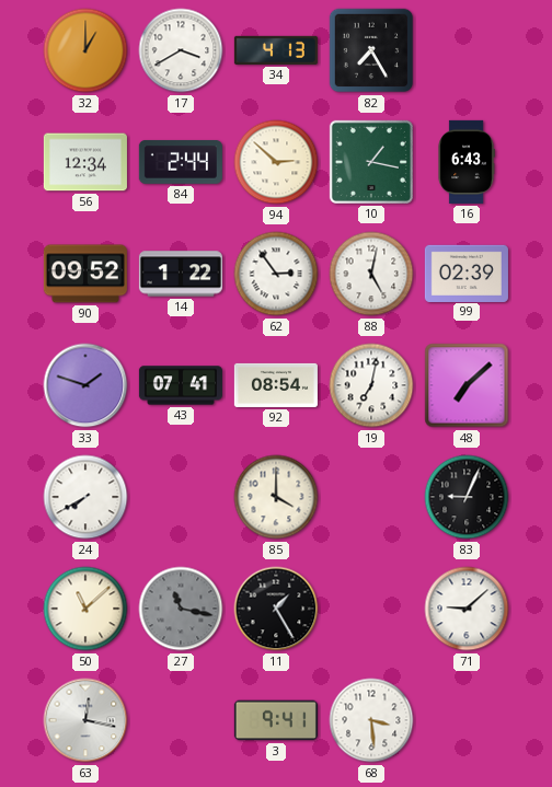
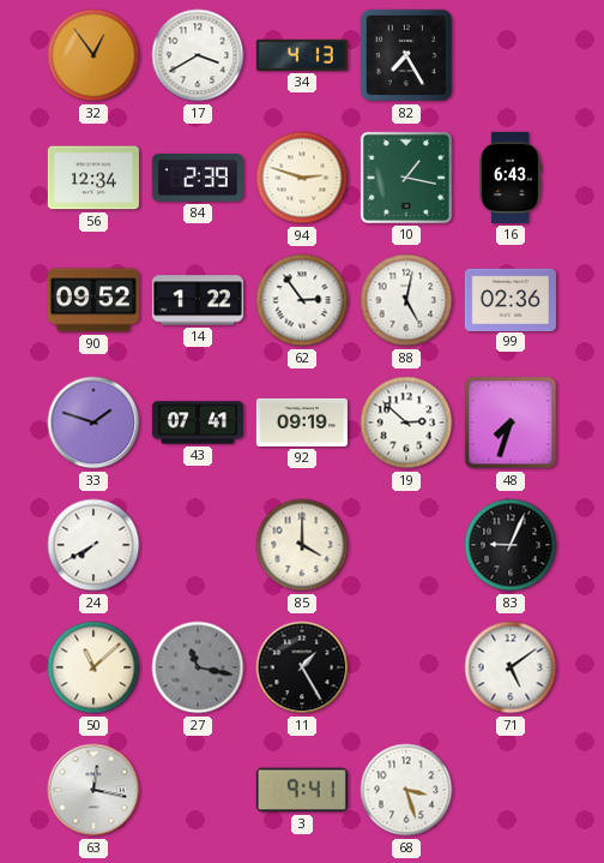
32: 1:00 -> 12:54
84: 2:44 -> 2:39
94: 2:52 -> 2:48
99: 02:39 -> 02:36
92: 08:54 -> 09:19
19: 7:02 -> 2:52
48: 7:08 -> 7:33
71: 9:08 -> 5:09
68: 3:29 -> 3:27
